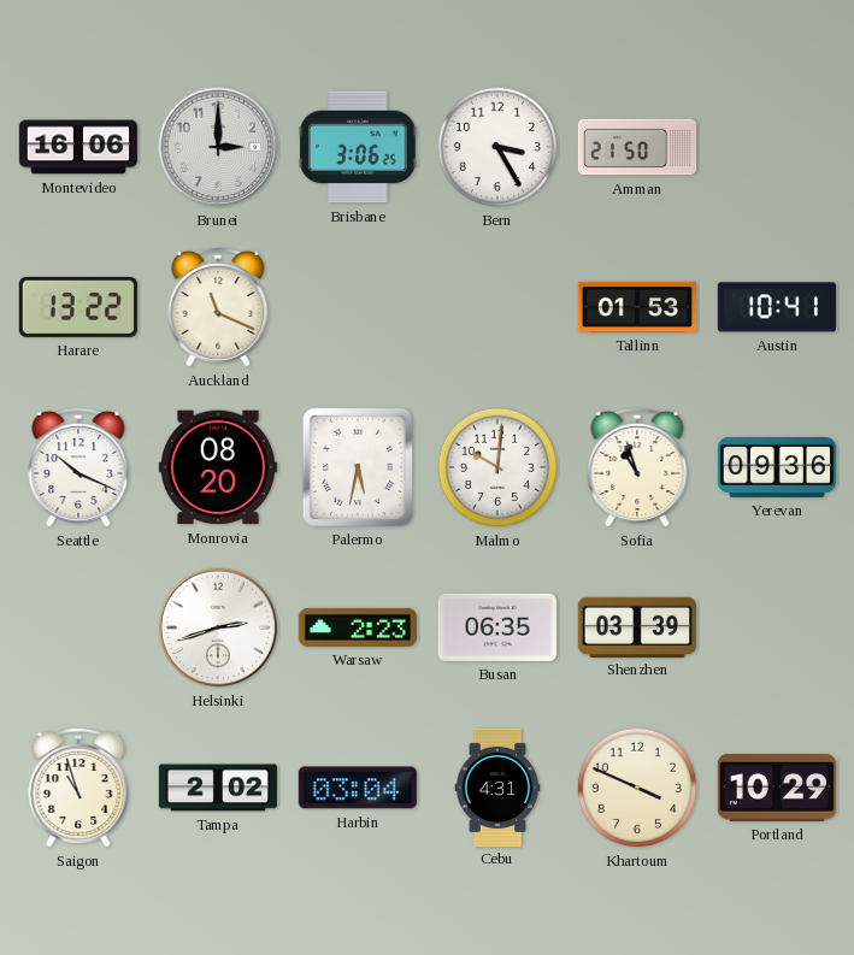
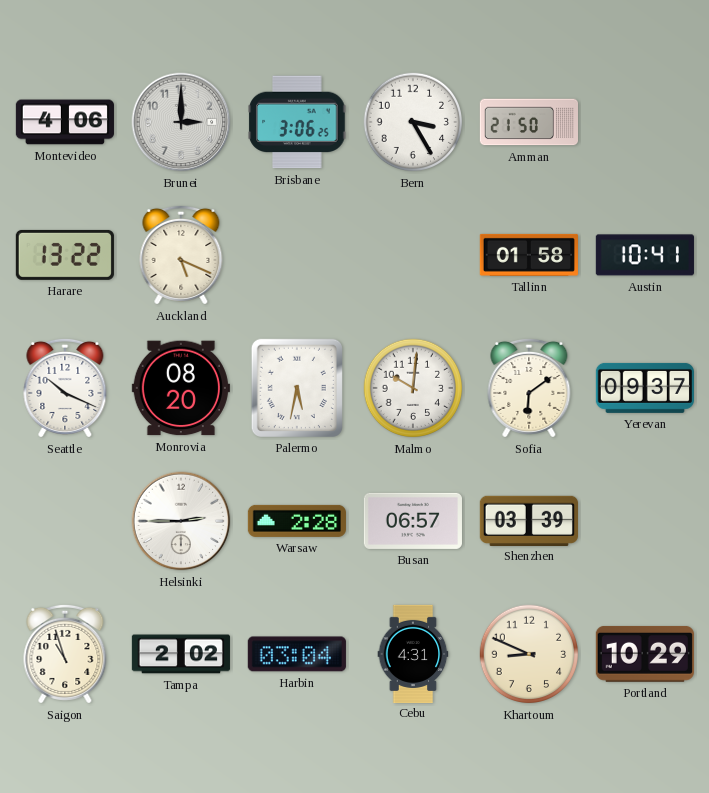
Montevideo: 16:06 -> 4:06
Auckland: 11:19 -> 5:19
Tallinn: 01:53 -> 01:58
Sofia: 10:57 -> 6:09
Yerevan: 09:36 -> 09:37
Helsinki: 2:42 -> 2:45
Warsaw: 2:23 -> 2:28
Busan: 06:35 -> 06:57
Khartoum: 3:49 -> 8:49
